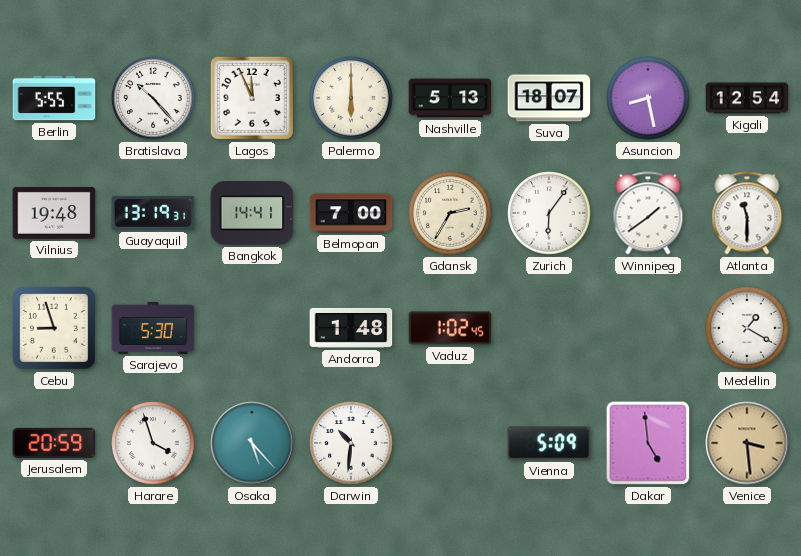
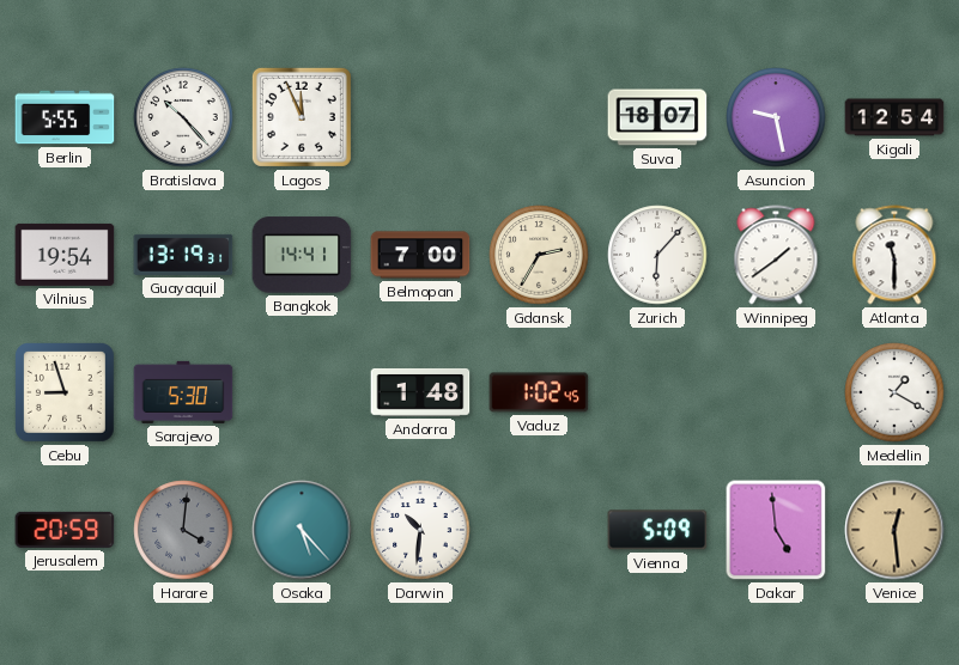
Palermo: 6:00 -> none
Nashville: 5:13 -> none
Asuncion: 8:28 -> 9:28
Vilnius: 19:48 -> 19:54
Zurich: 6:06 -> 6:07
Harare: 3:57 -> 4:01
Harare dial: white -> grey
Venice: 3:29 -> 12:29
